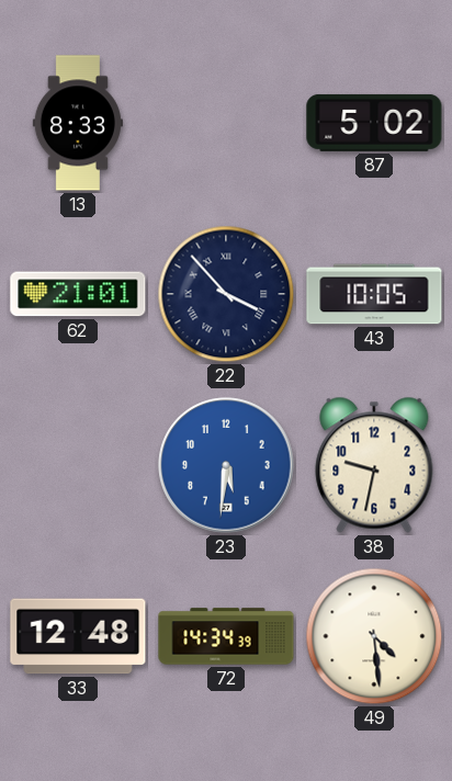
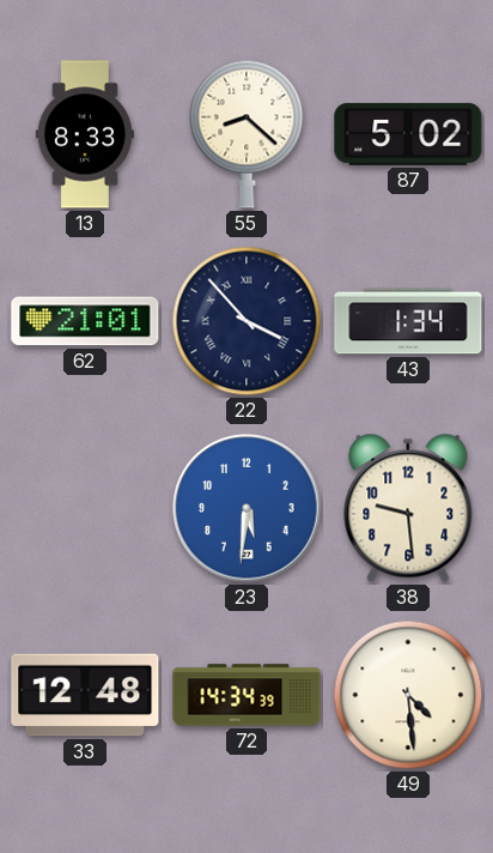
55: none -> 8:22
43: 10:05 -> 1:34
38: 9:32 -> 9:29
